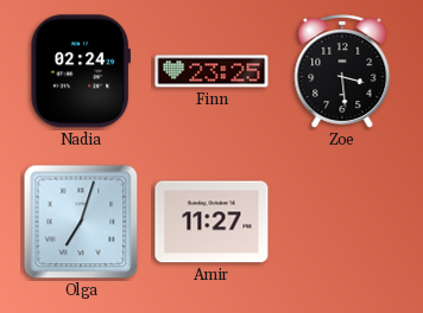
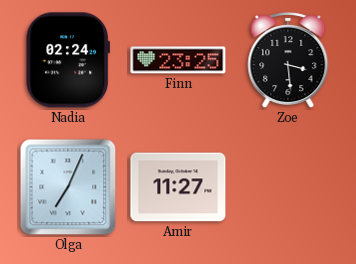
Olga: 7:03 -> 7:04
